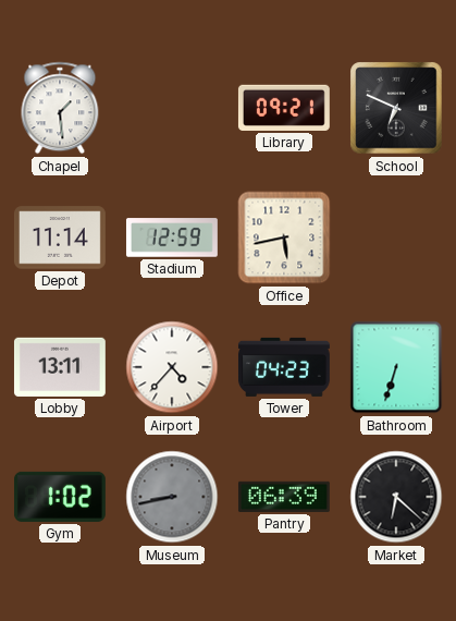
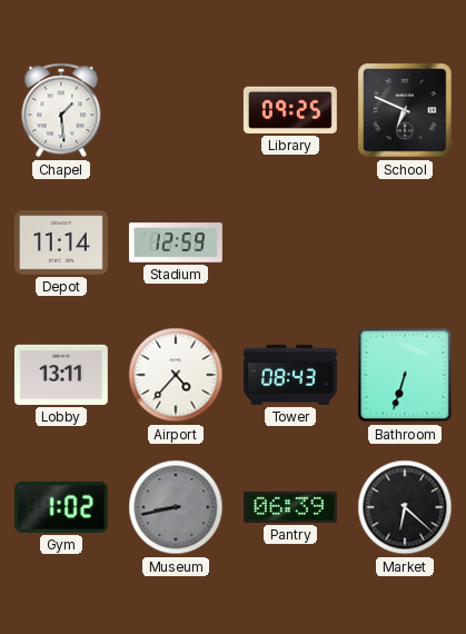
Library: 09:21 -> 09:25
Office: 5:43 -> none
Tower: 04:23 -> 08:43
